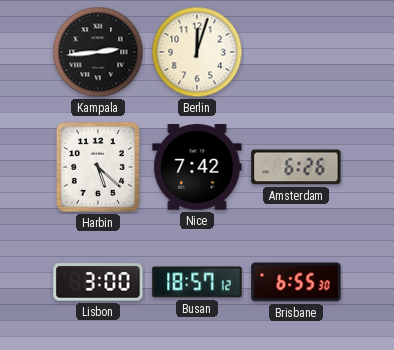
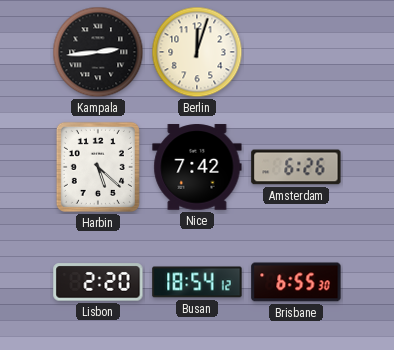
Lisbon: 3:00 -> 2:20
Busan: 18:57 -> 18:54
